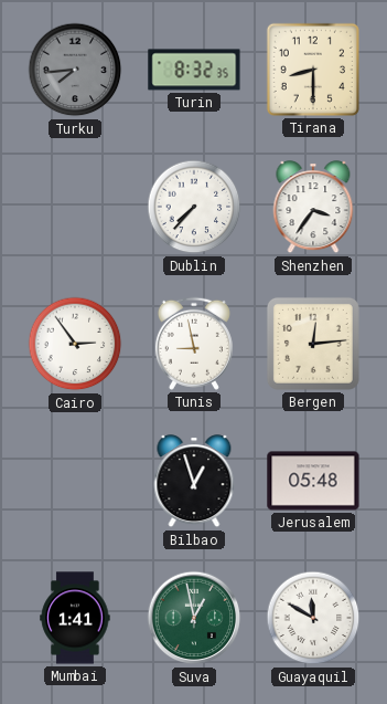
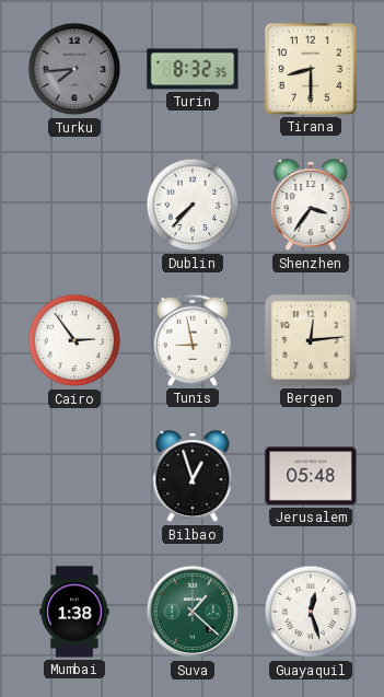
Mumbai: 1:41 -> 1:38
Suva: 12:58 -> 1:22
Guayaquil: 11:50 -> 12:27
